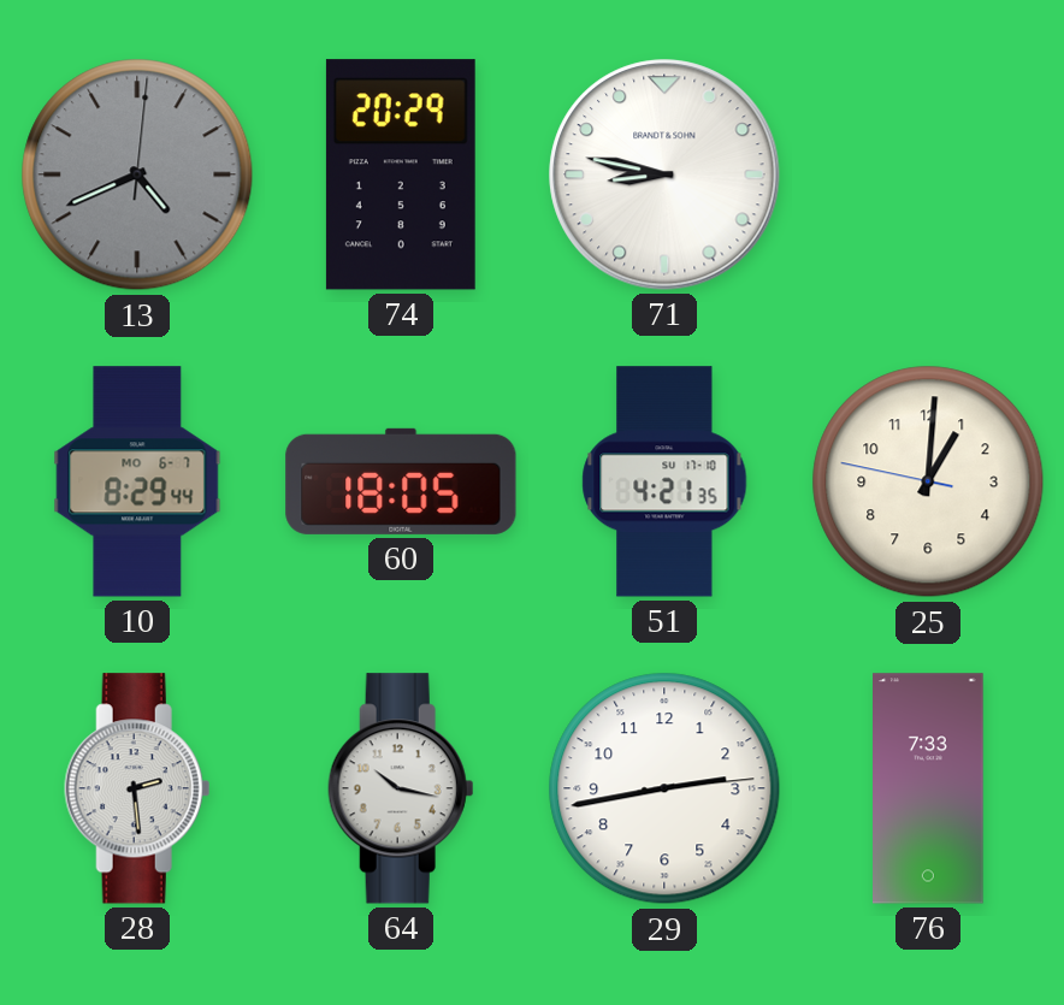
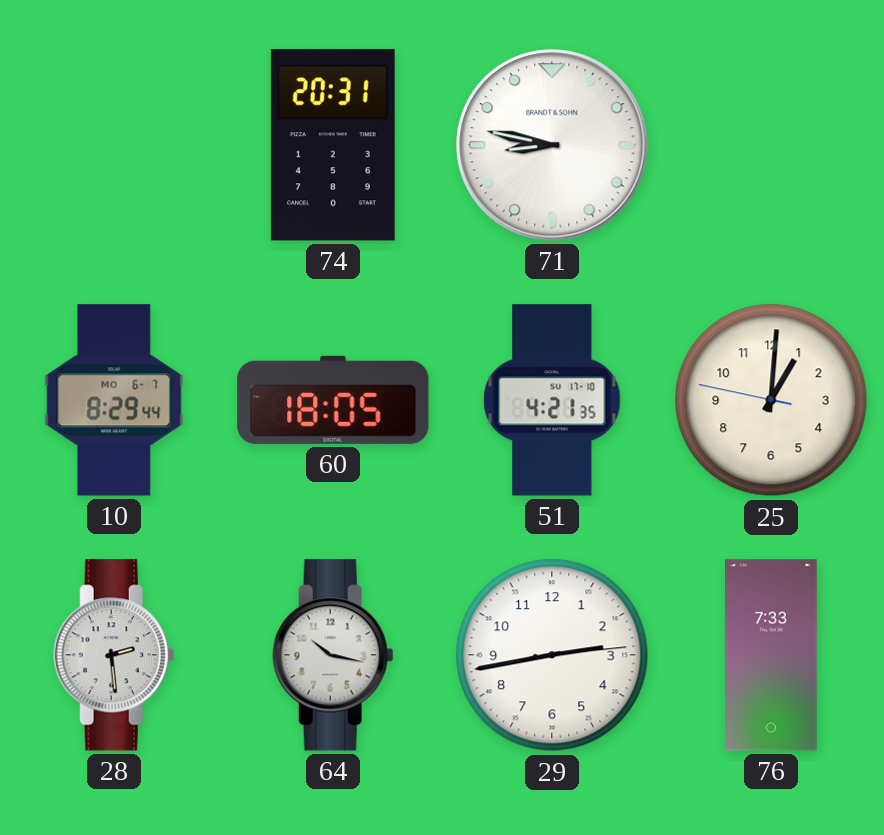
13: 4:41 -> none
74: 20:29 -> 20:31
